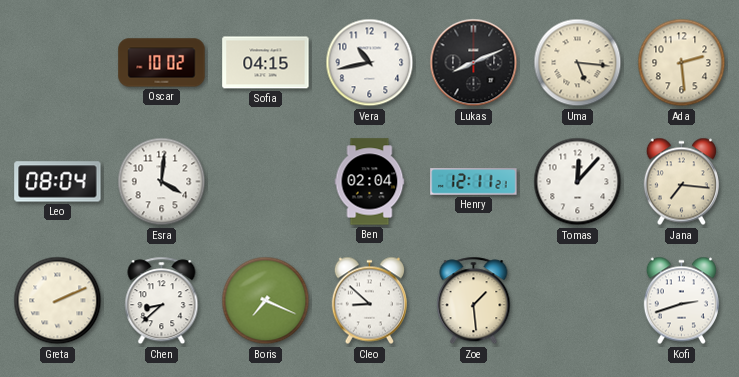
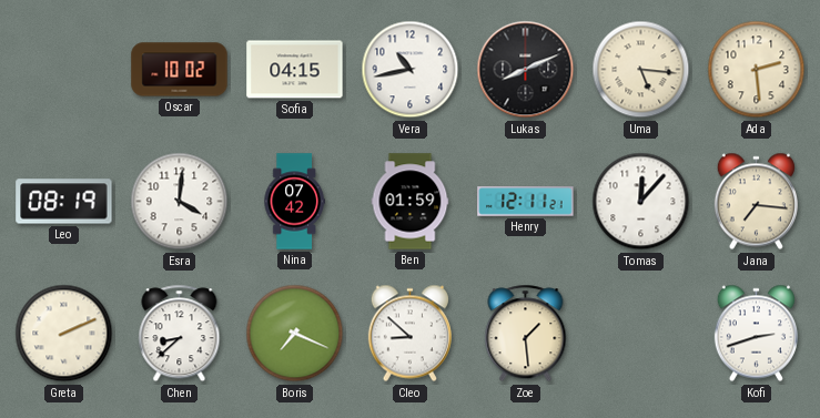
Leo: 08:04 -> 08:19
Nina: none -> 07:42
Ben: 02:04 -> 01:59
